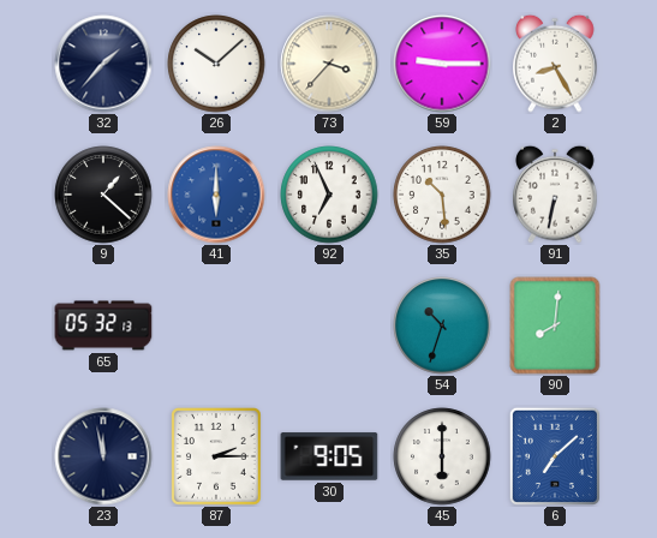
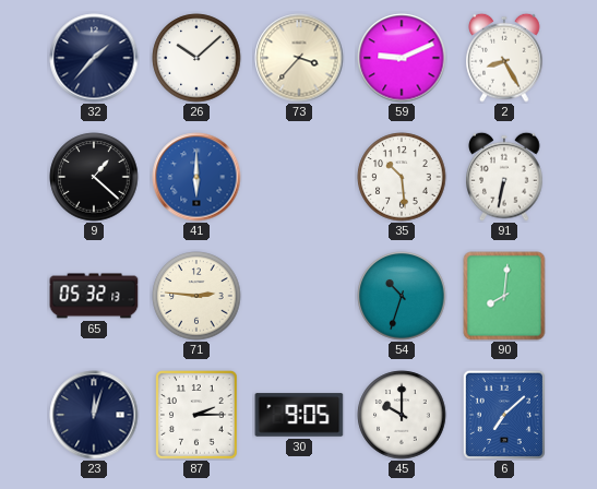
59: 9:15 -> 9:11
92: 6:56 -> none
71: none -> 2:46
23: 11:58 -> 12:03
45: 6:00 -> 10:00
